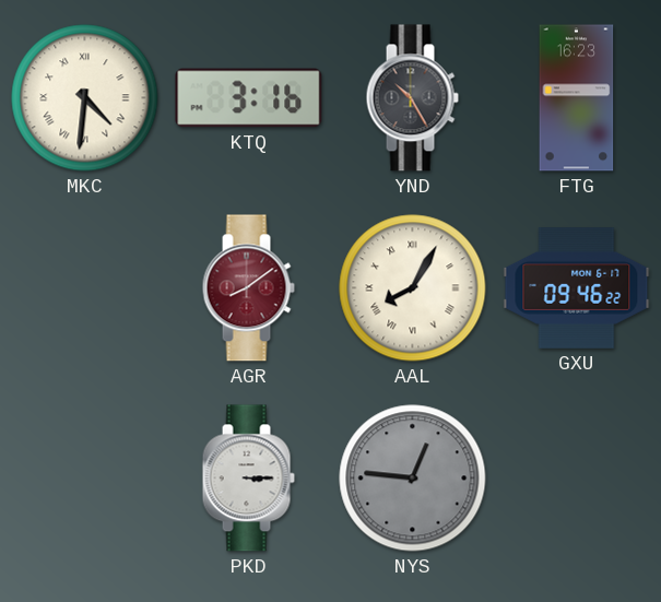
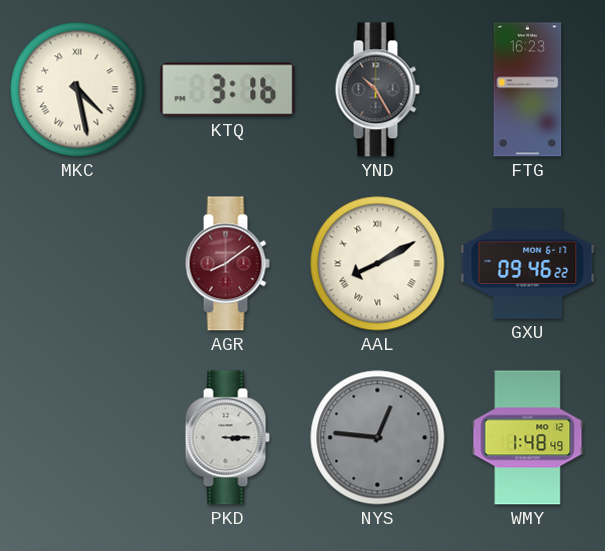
MKC: 4:31 -> 4:28
AAL: 8:05 -> 8:10
WMY: none -> 1:48
